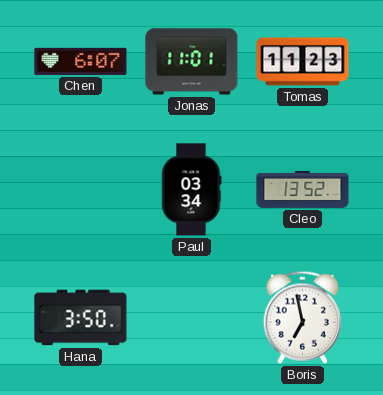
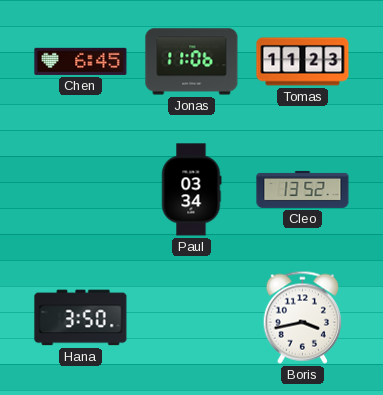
Chen: 6:07 -> 6:45
Jonas: 11:01 -> 11:06
Boris: 6:58 -> 3:43
